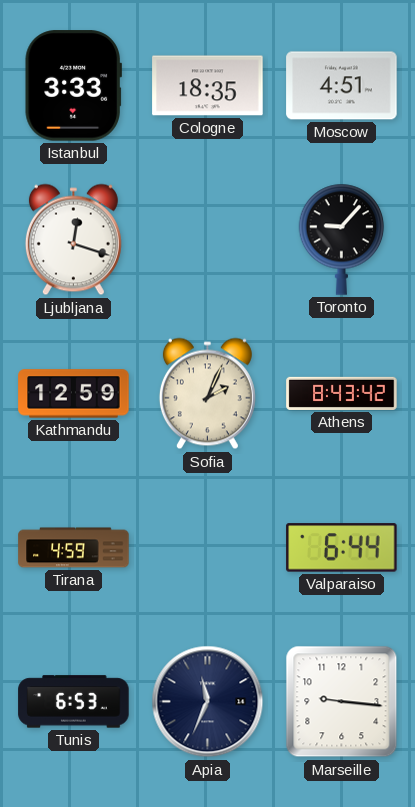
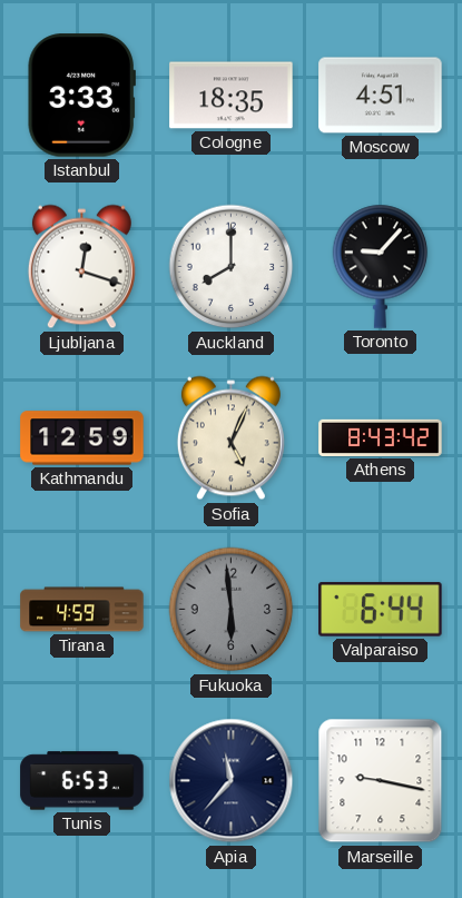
Auckland: none -> 8:00
Sofia: 2:04 -> 5:04
Fukuoka: none -> 5:59
Apia: 11:34 -> 11:37
Marseille: 9:16 -> 9:17
